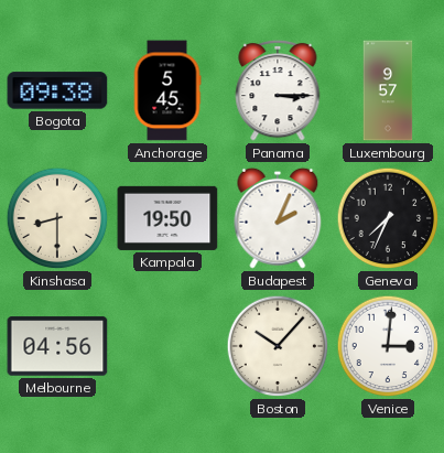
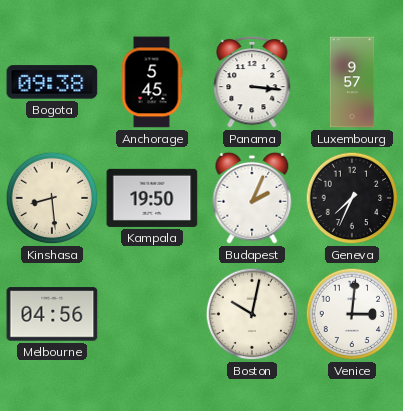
Panama: 3:15 -> 3:16
Kinshasa: 8:30 -> 8:29
Boston: 10:07 -> 10:02
